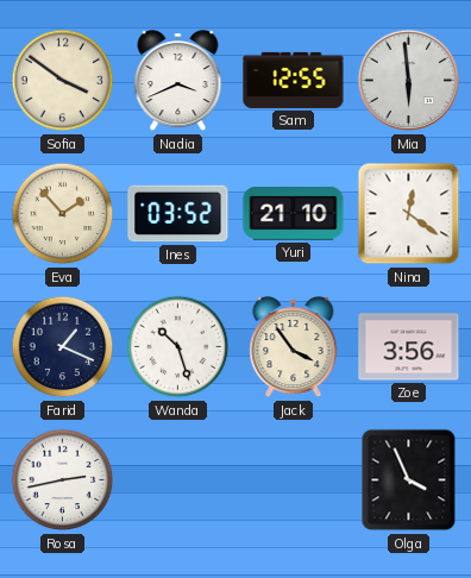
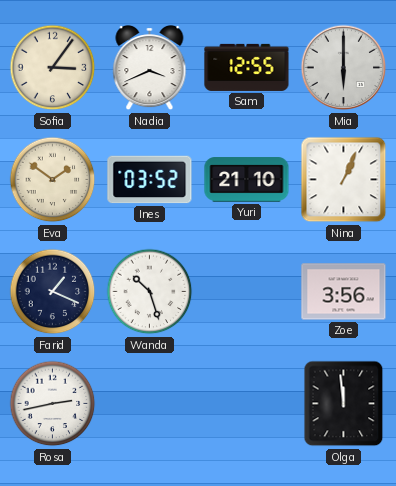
Sofia: 3:51 -> 3:06
Mia: 5:59 -> 6:00
Eva: 1:53 -> 1:51
Nina: 12:21 -> 1:04
Jack: 3:54 -> none
Olga: 3:56 -> 11:59
